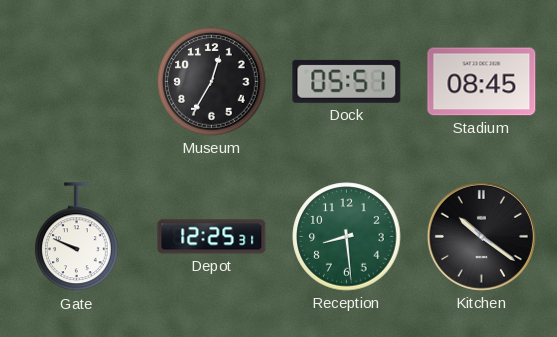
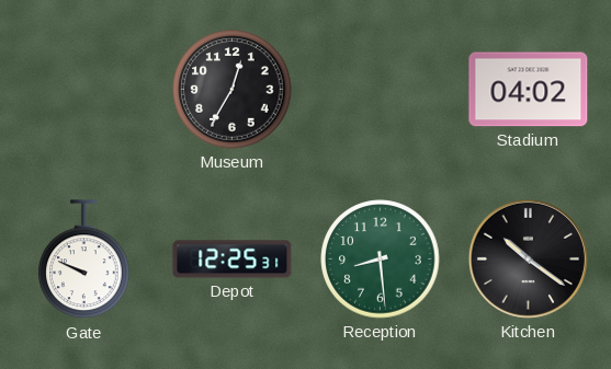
Dock: 05:51 -> none
Stadium: 08:45 -> 04:02
